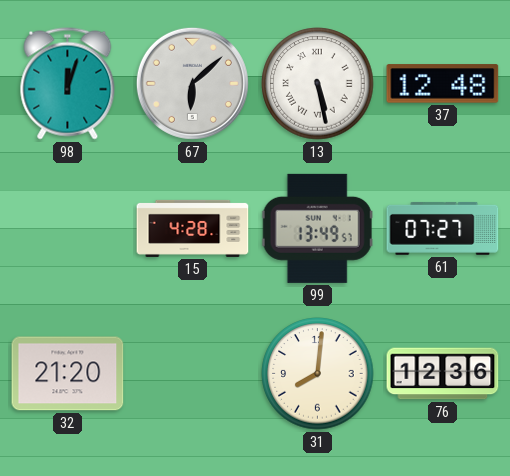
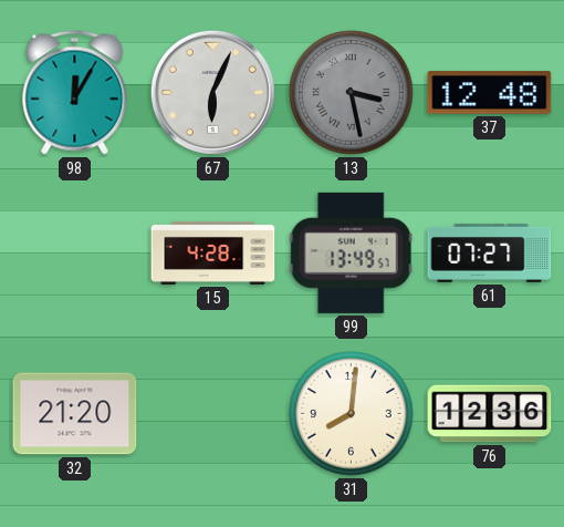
98: 12:03 -> 12:05
67: 6:08 -> 6:04
13: 5:28 -> 3:28
13 dial: white -> grey
